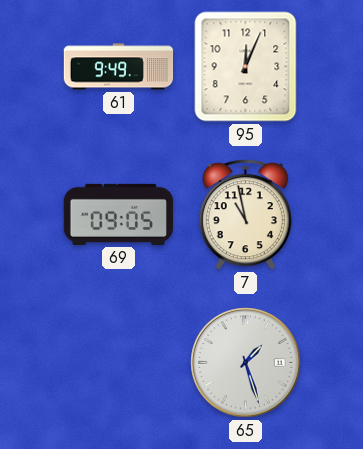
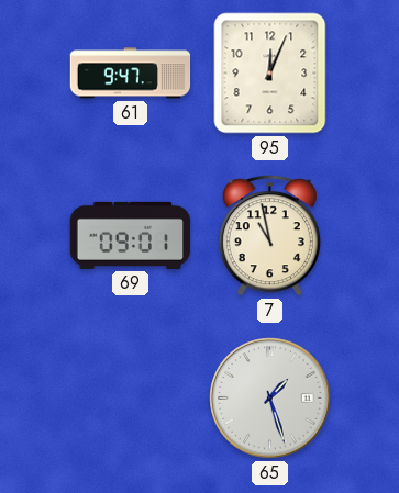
61: 9:49 -> 9:47
69: 09:05 -> 09:01
